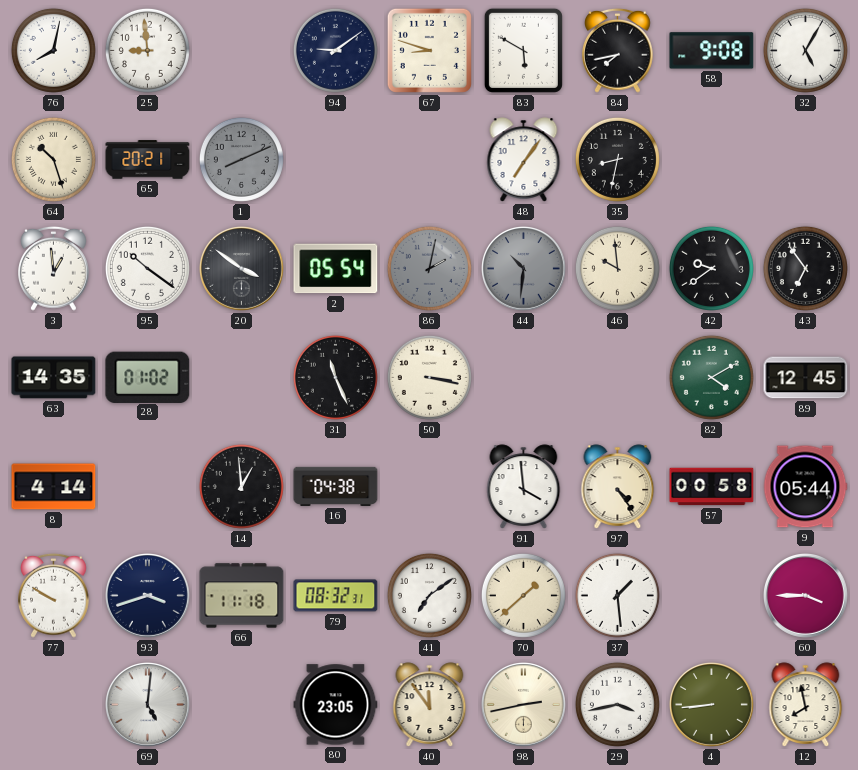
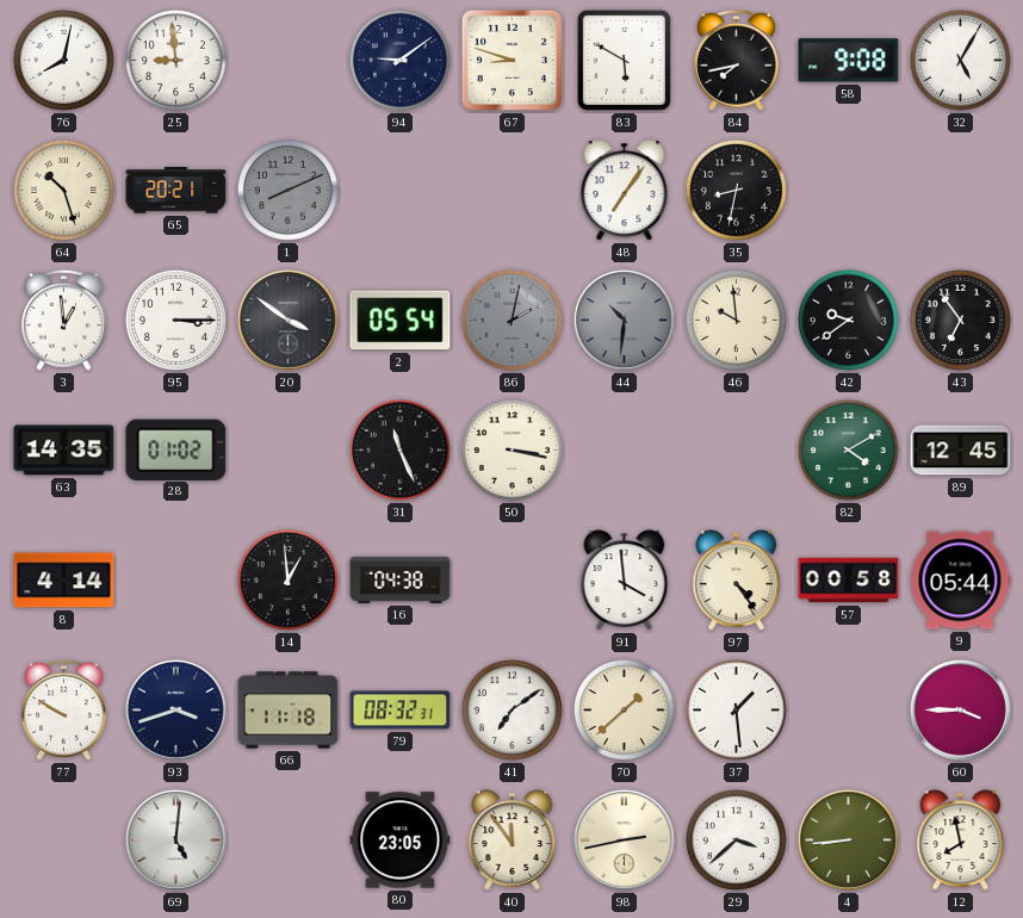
95: 10:21 -> 3:15
29: 3:43 -> 3:38
